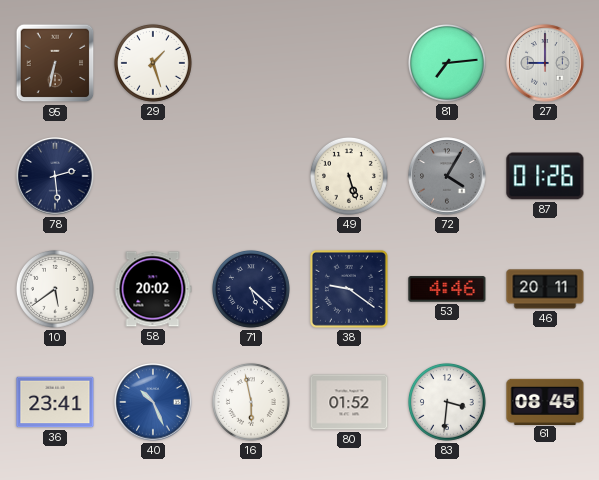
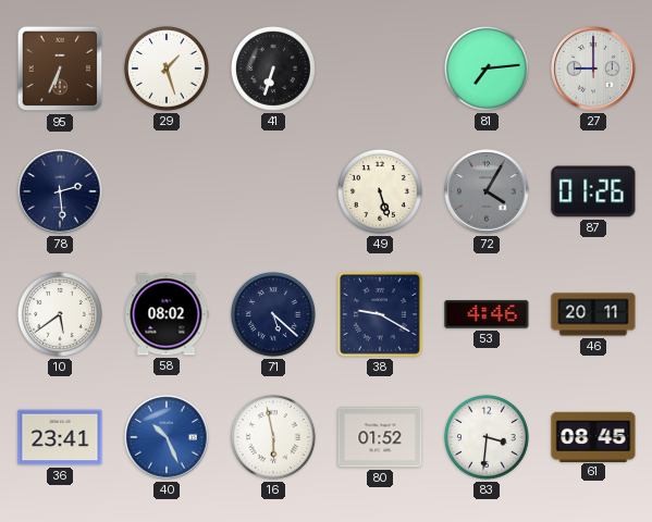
95: 6:32 -> 6:34
41: none -> 6:33
58: 20:02 -> 08:02
38: 9:21 -> 9:20
